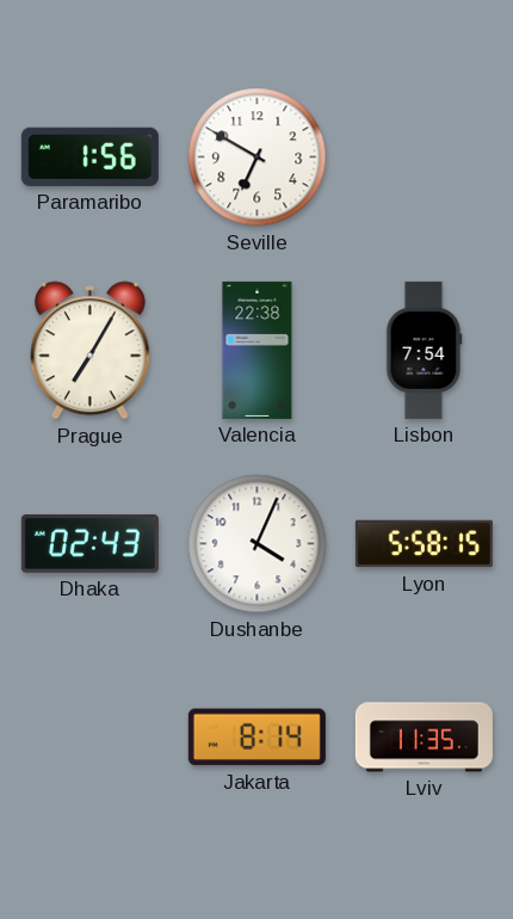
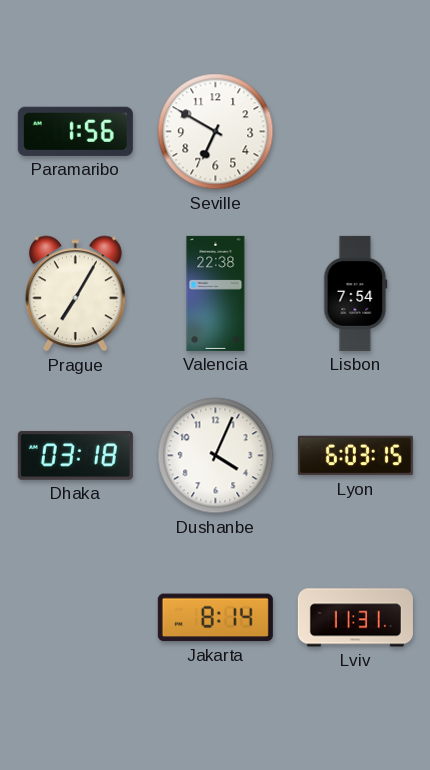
Dhaka: 02:43 -> 03:18
Lyon: 5:58 -> 6:03
Lviv: 11:35 -> 11:31
